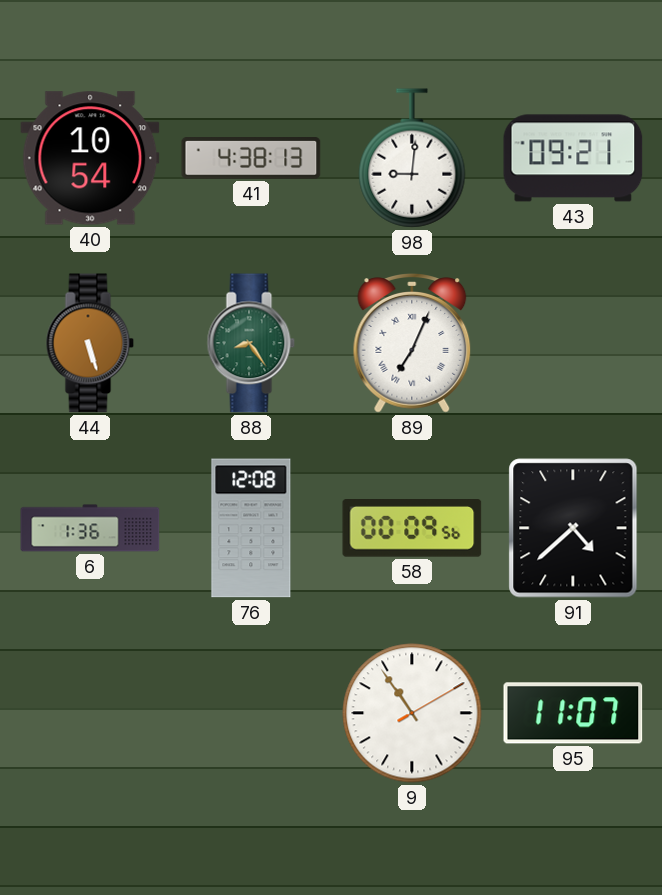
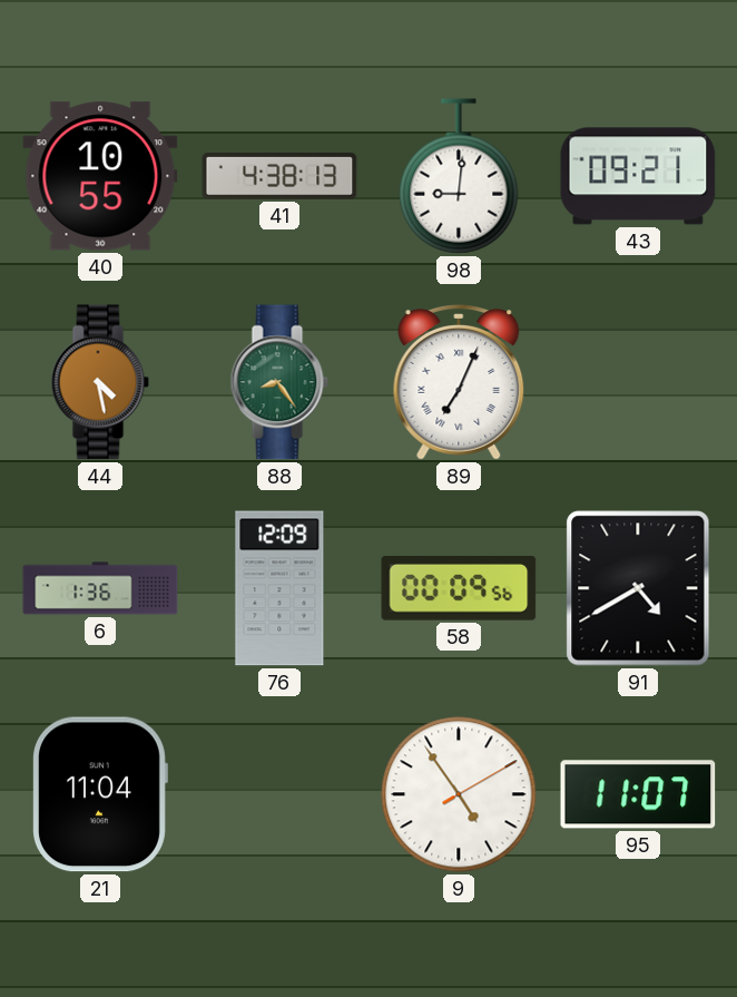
40: 10:54 -> 10:55
44: 5:27 -> 4:28
76: 12:08 -> 12:09
91: 4:38 -> 4:40
21: none -> 11:04
9: 10:54 -> 4:54
